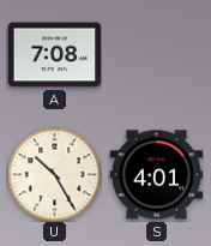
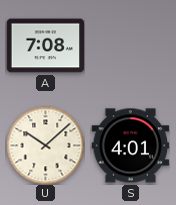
U: 10:25 -> 10:08
